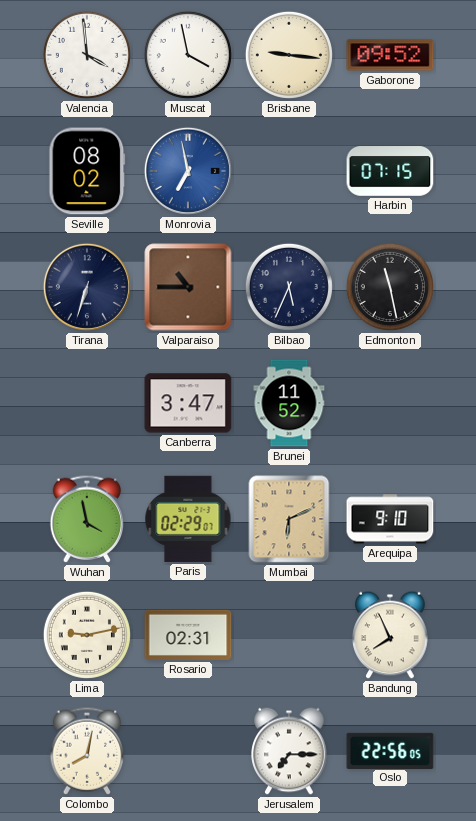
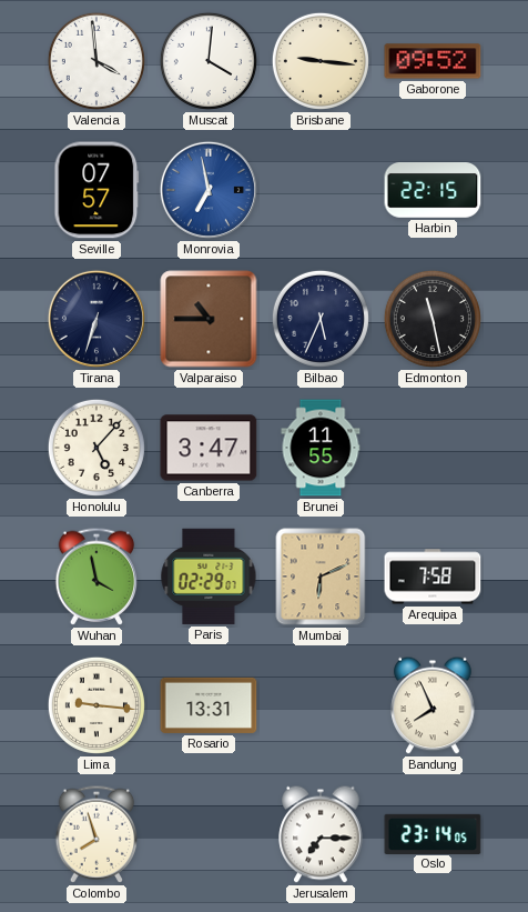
Muscat: 3:58 -> 4:01
Seville: 08:02 -> 07:57
Harbin: 07:15 -> 22:15
Honolulu: none -> 5:07
Brunei: 11:52 -> 11:55
Arequipa: 9:10 -> 7:58
Lima: 9:13 -> 9:16
Rosario: 02:31 -> 13:31
Colombo: 8:02 -> 7:57
Oslo: 22:56 -> 23:14
